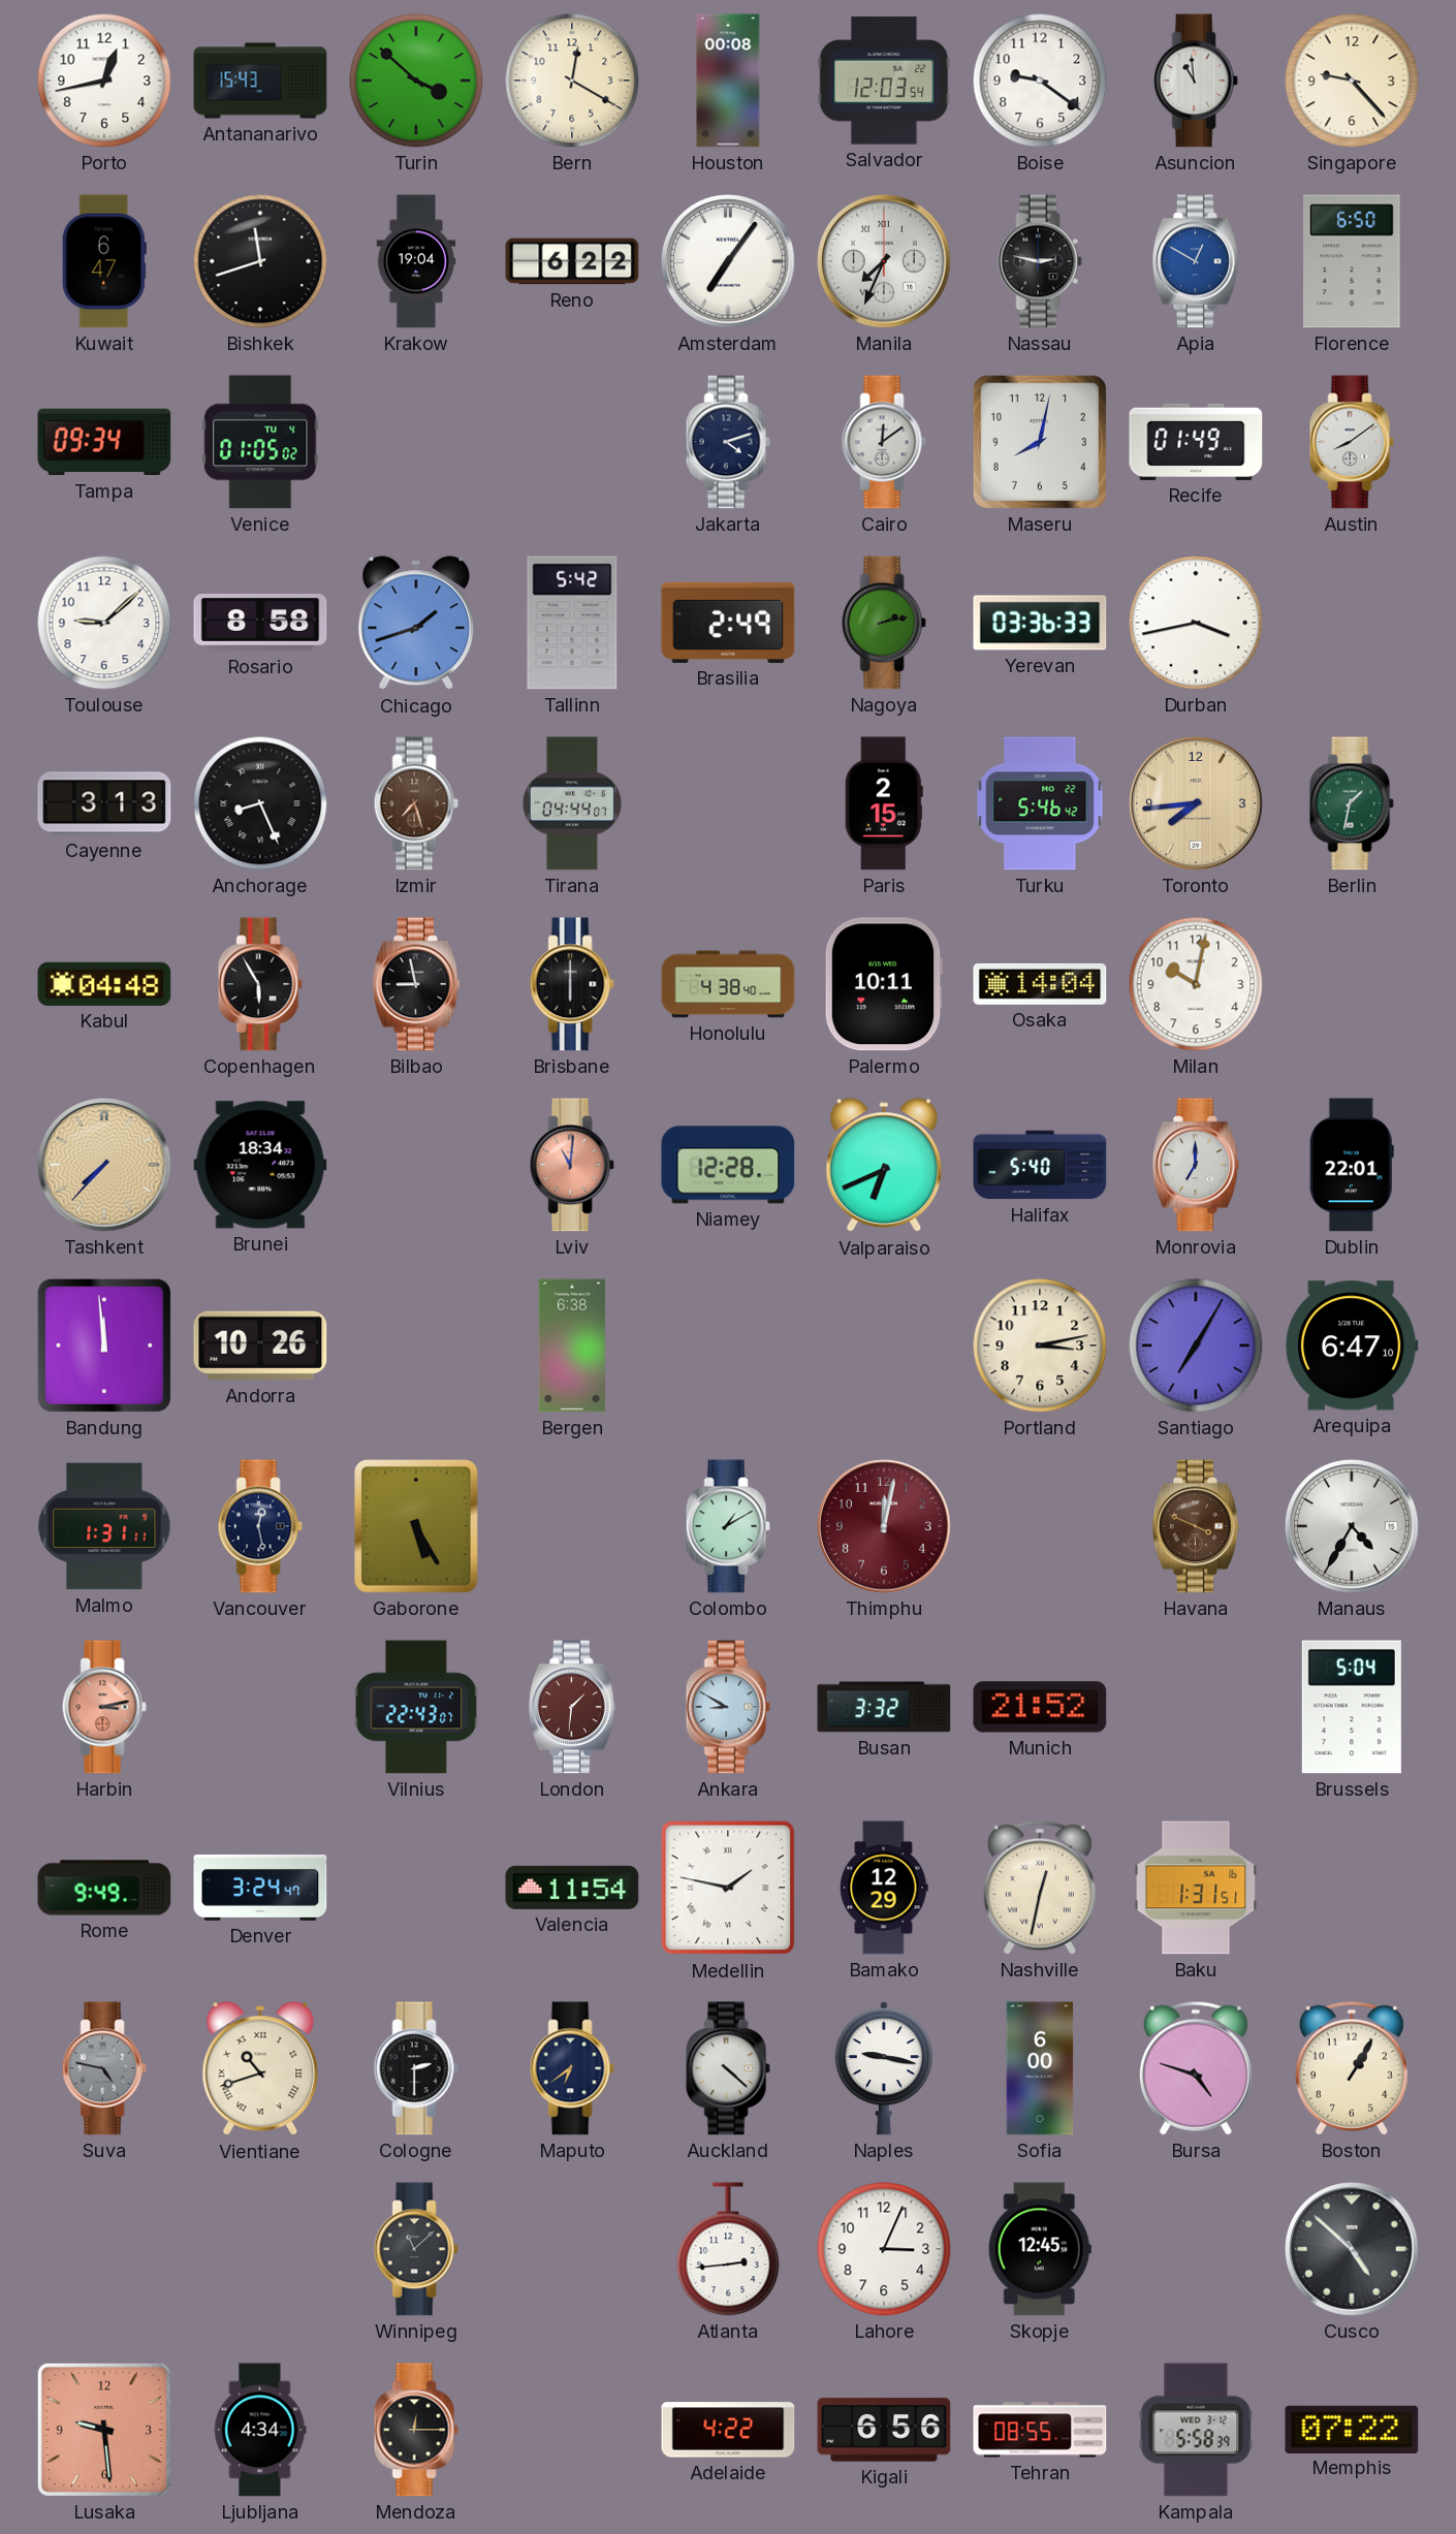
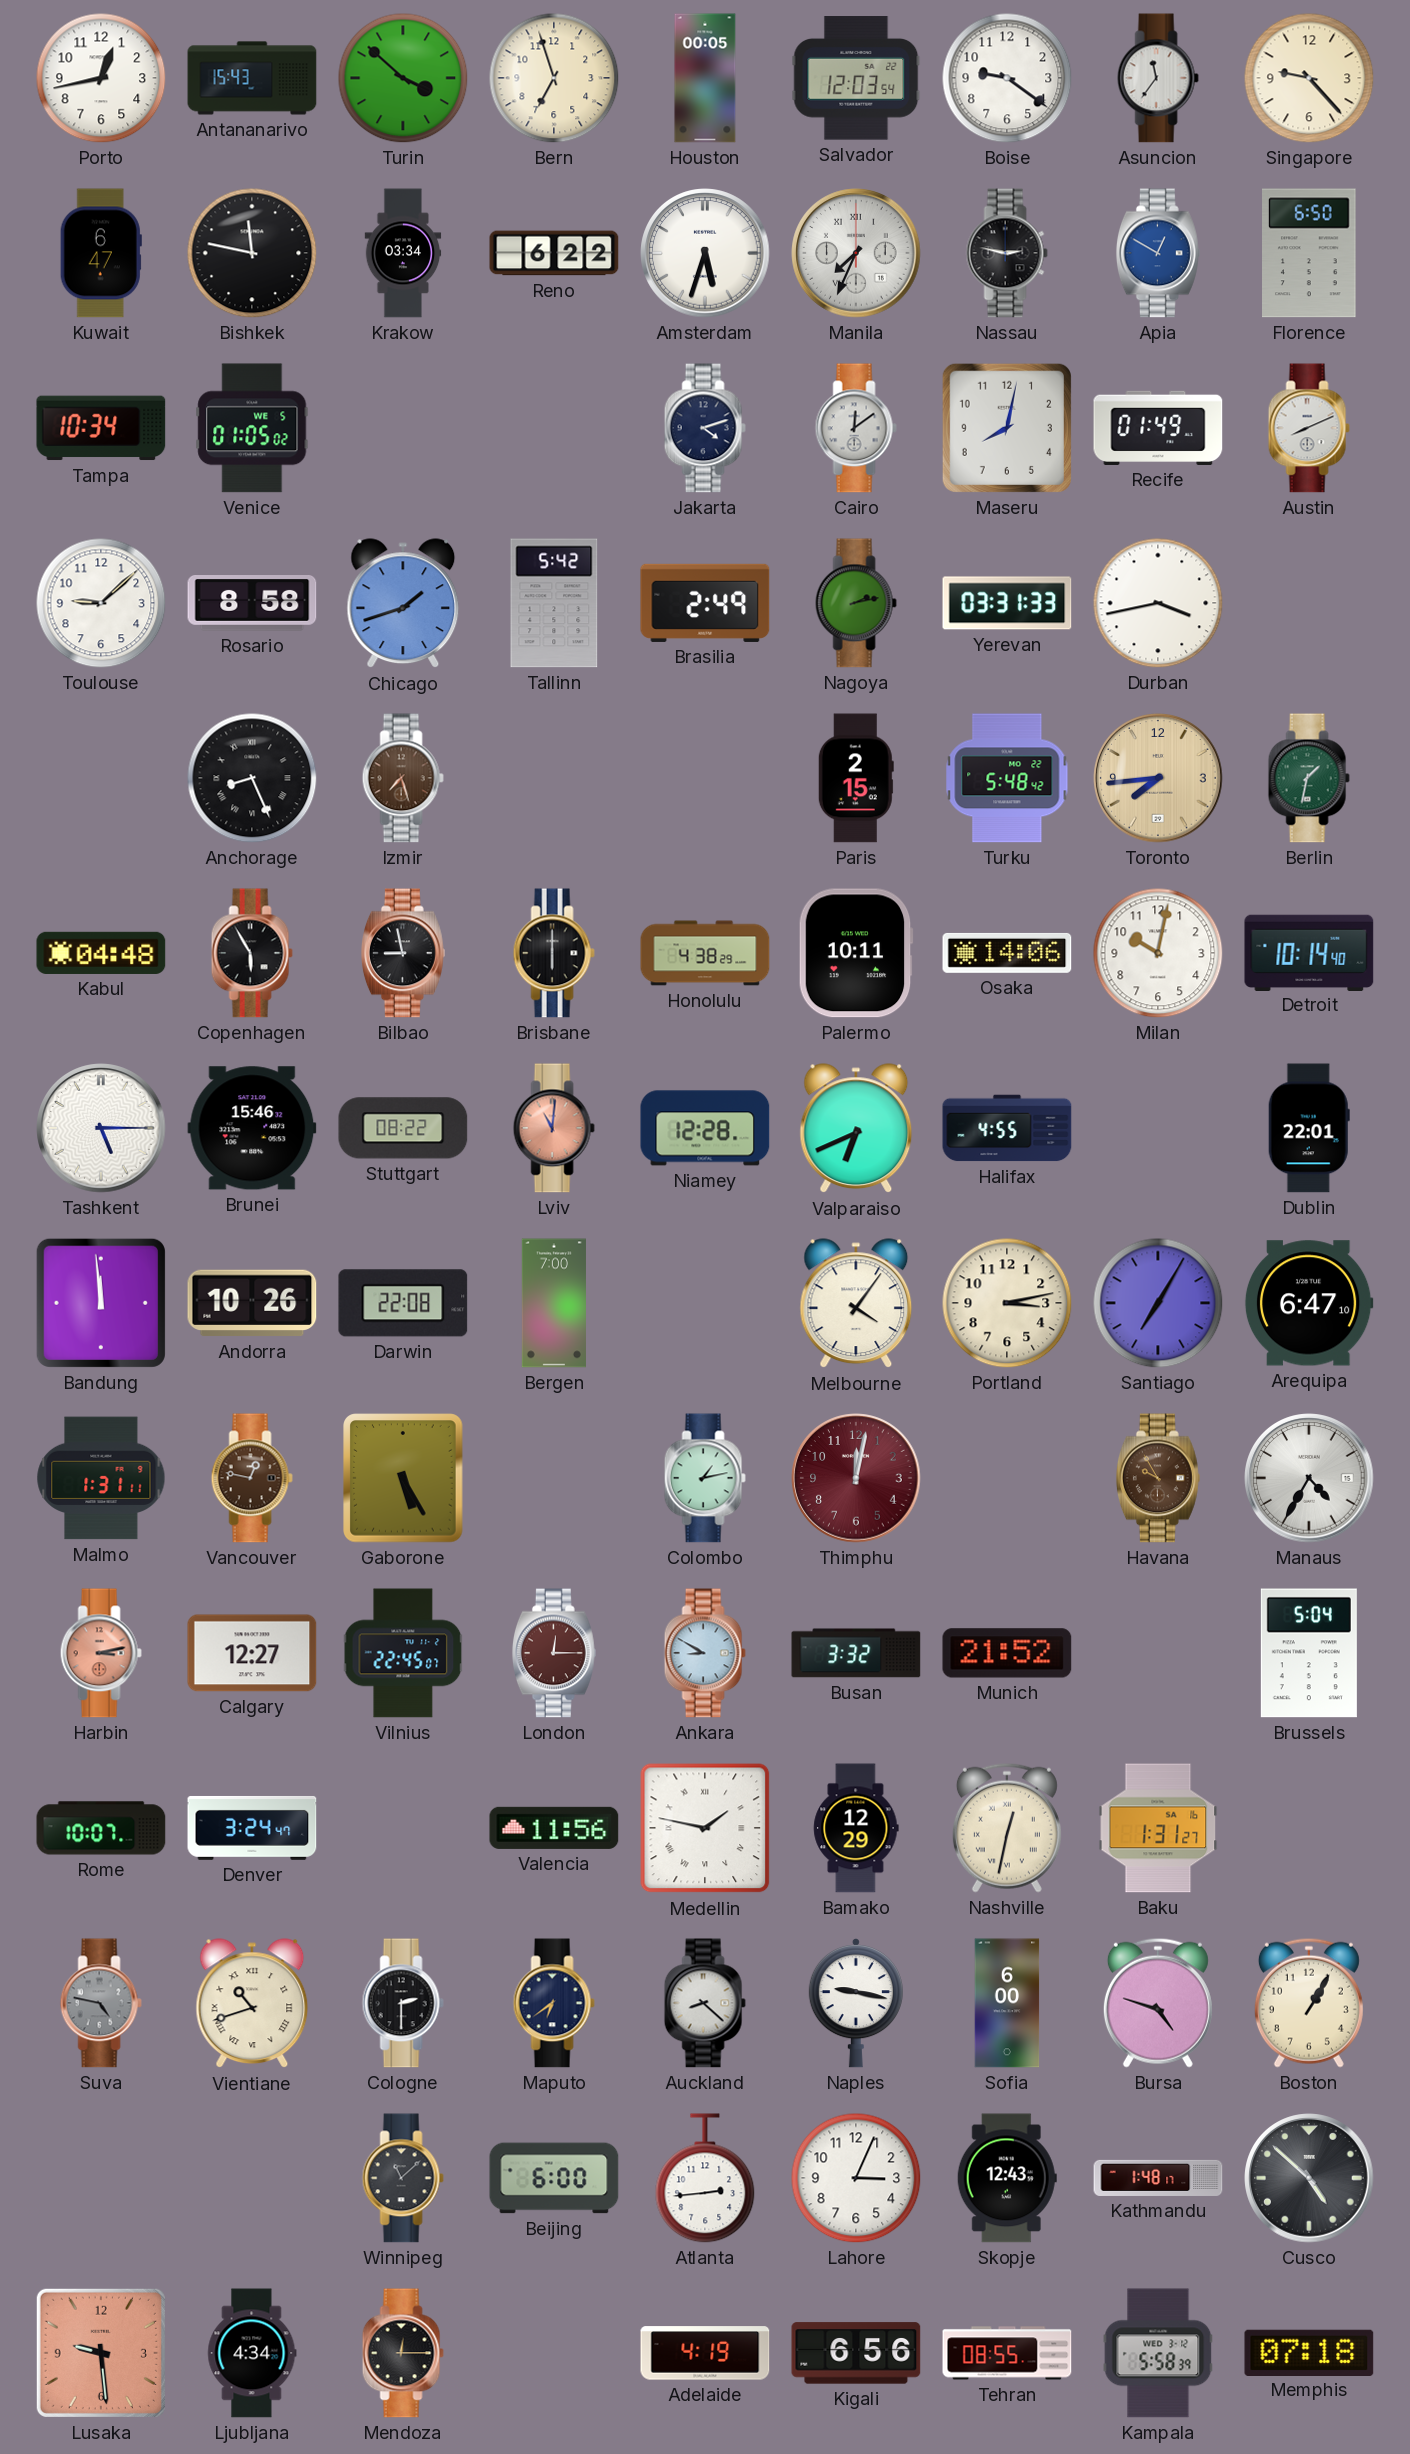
Bern: 12:20 -> 6:57
Houston: 00:08 -> 00:05
Asuncion: 10:59 -> 11:36
Bishkek: 11:42 -> 11:47
Krakow: 19:04 -> 03:34
Amsterdam: 7:06 -> 5:33
Tampa: 09:34 -> 10:34
Venice date: TU 4 -> WE 5
Austin: 8:09 -> 8:11
Yerevan: 03:36 -> 03:31
Cayenne: 3:13 -> none
Tirana: 04:44 -> none
Turku: 5:46 -> 5:48
Honolulu: 4:38:40 -> 4:38:29
Osaka: 14:04 -> 14:06
Detroit: none -> 10:14
Tashkent: 7:37 -> 5:15
Tashkent dial: champagne -> white
Brunei: 18:34 -> 15:46
Stuttgart: none -> 08:22
Halifax: 5:40 -> 4:55
Monrovia: 7:00 -> none
Darwin: none -> 22:08
Bergen: 6:38 -> 7:00
Melbourne: none -> 4:06
Vancouver: 12:28 -> 12:47
Vancouver dial: navy -> brown
Colombo: 1:10 -> 1:13
Havana: 3:49 -> 9:55
Calgary: none -> 12:27
Vilnius: 22:43 -> 22:45
London: 1:31 -> 12:15
Rome: 9:49 -> 10:07
Valencia: 11:54 -> 11:56
Baku: 1:31:51 -> 1:31:27
Auckland: 4:22 -> 8:22
Beijing: none -> 6:00
Skopje: 12:45 -> 12:43
Kathmandu: none -> 1:48
Adelaide: 4:22 -> 4:19
Memphis: 07:22 -> 07:18
